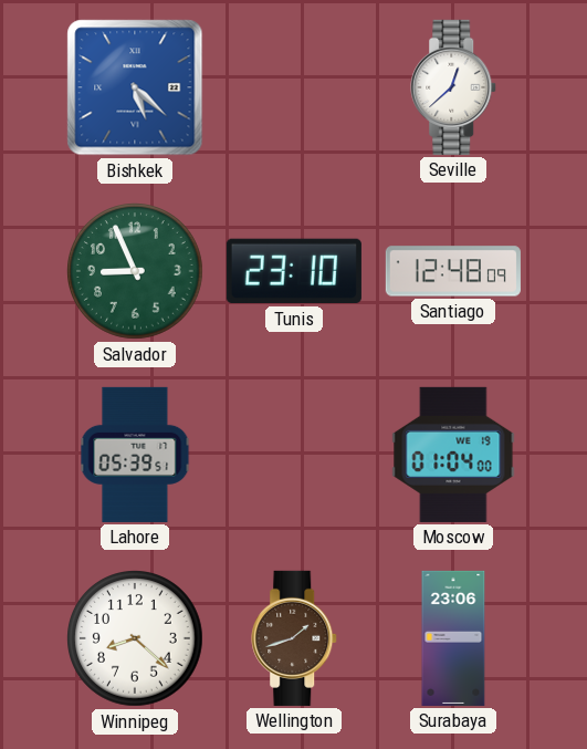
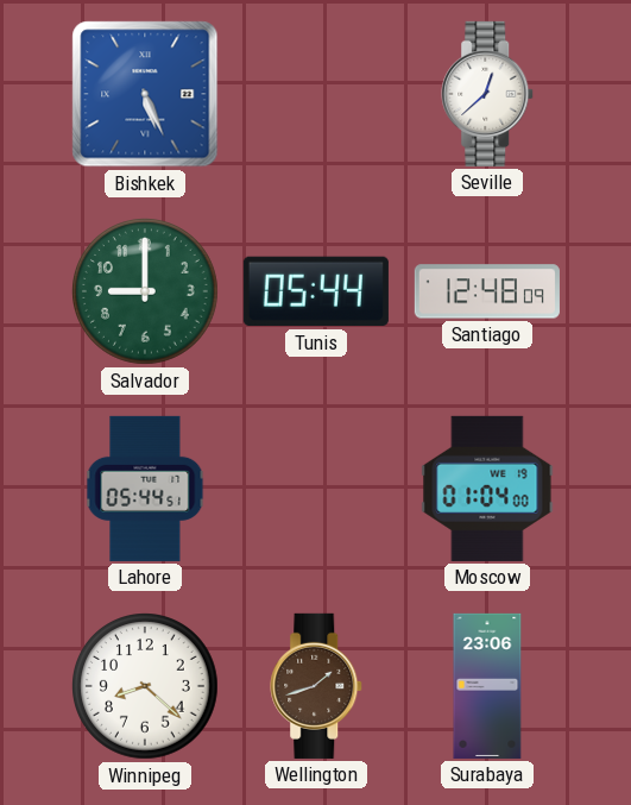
Bishkek: 5:22 -> 5:26
Salvador: 8:56 -> 9:00
Tunis: 23:10 -> 05:44
Lahore: 05:39 -> 05:44
